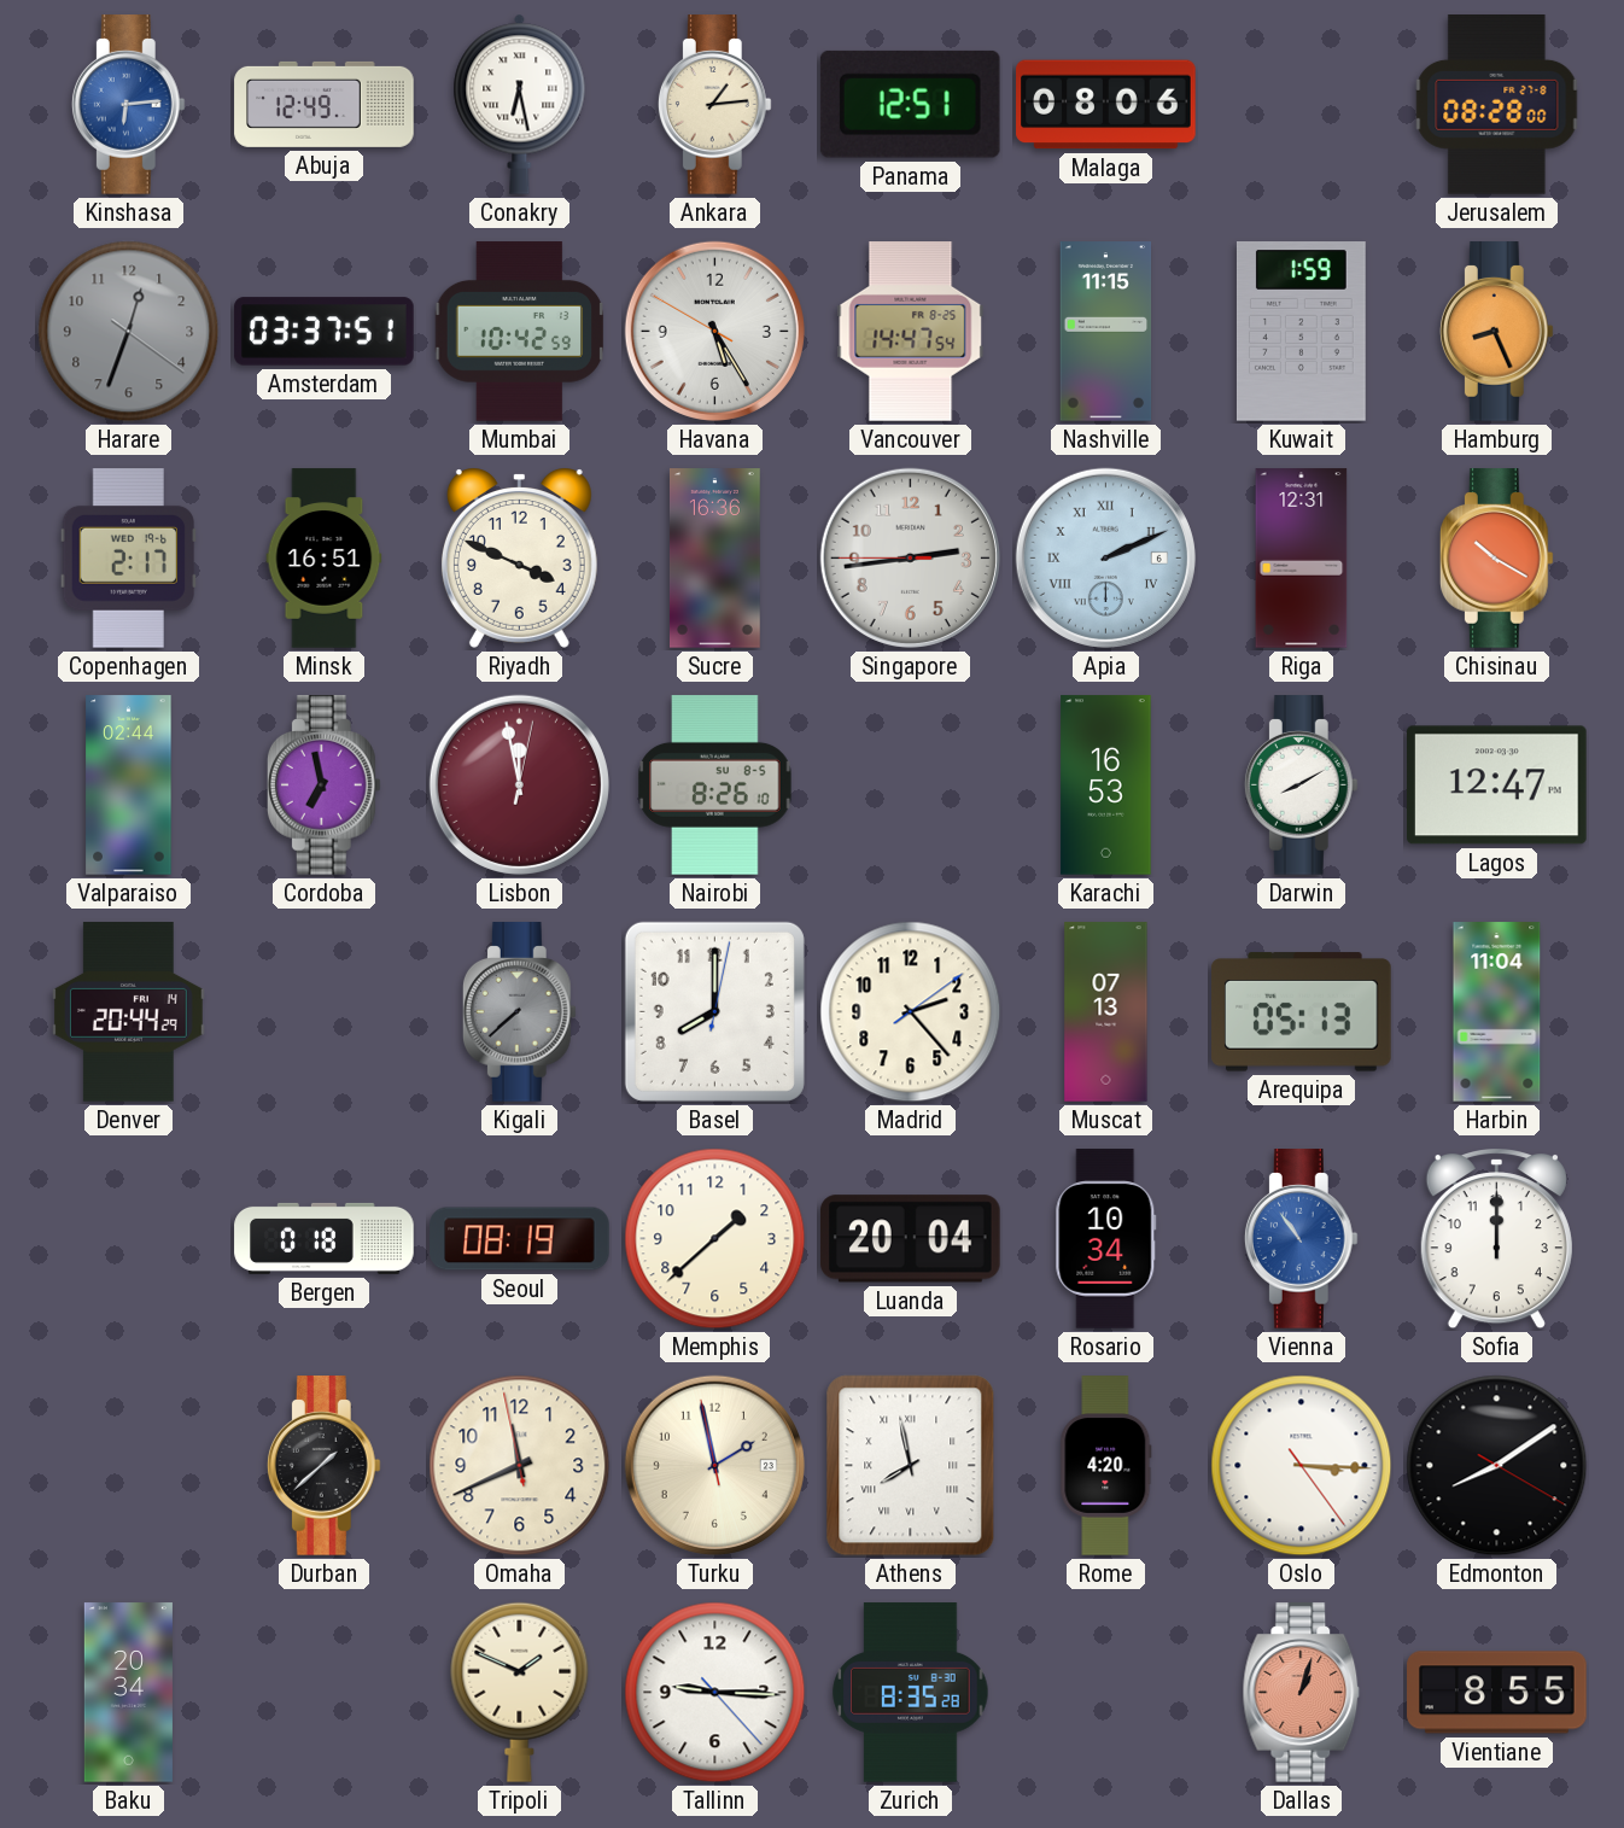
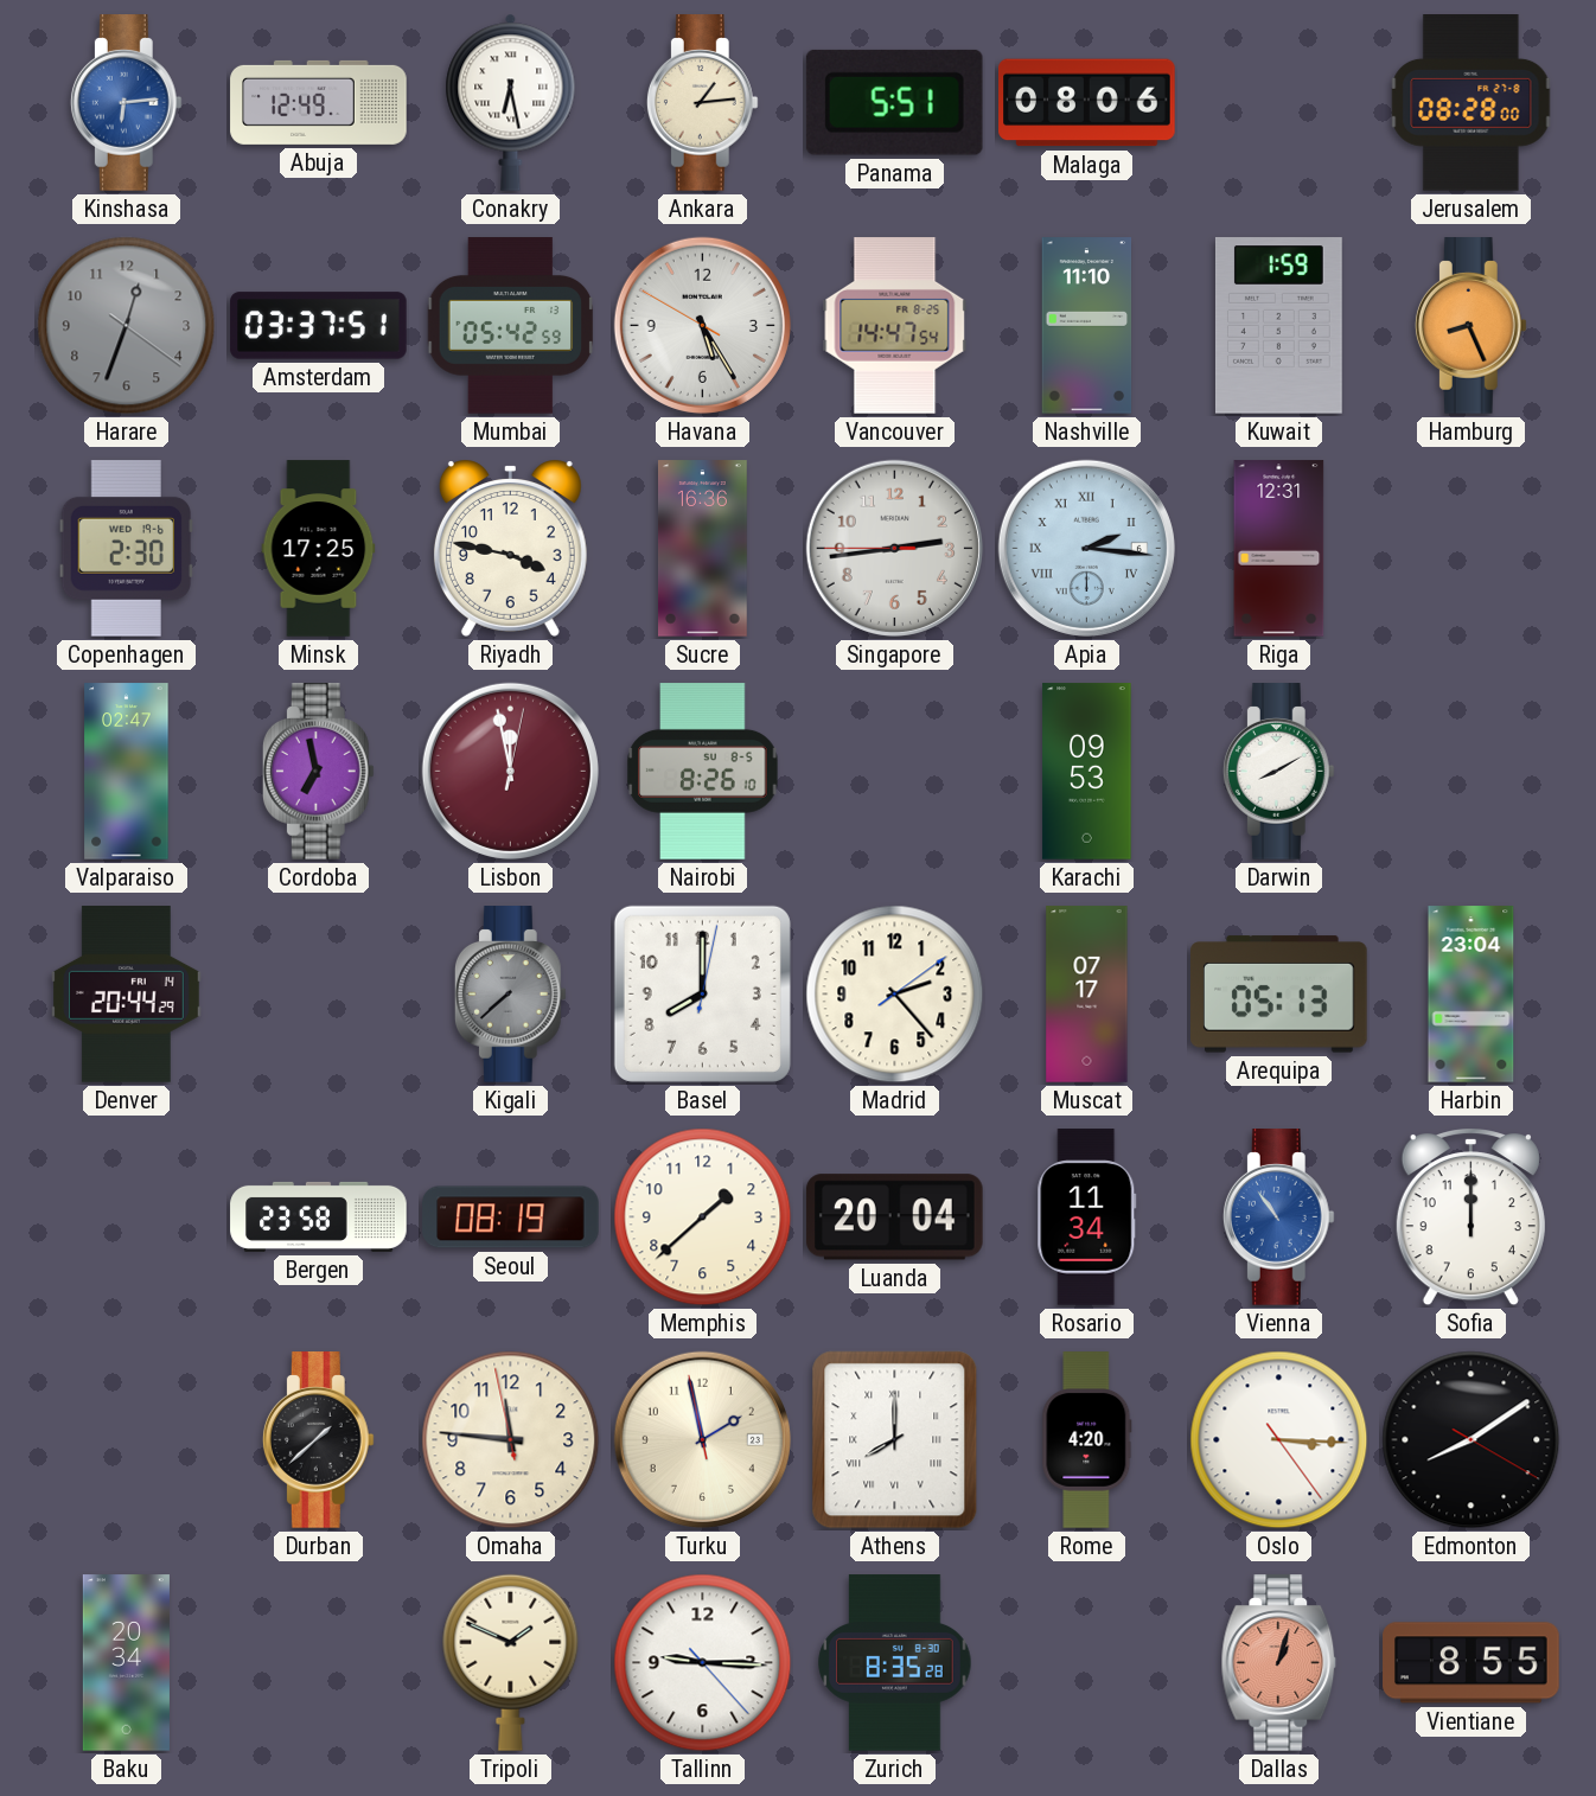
Panama: 12:51 -> 5:51
Mumbai: 10:42 -> 05:42
Nashville: 11:15 -> 11:10
Copenhagen: 2:17 -> 2:30
Minsk: 16:51 -> 17:25
Riyadh: 3:49 -> 3:47
Apia: 2:11 -> 2:16
Chisinau: 10:20 -> none
Valparaiso: 02:44 -> 02:47
Karachi: 16:53 -> 09:53
Lagos: 12:47 -> none
Muscat: 07:13 -> 07:17
Harbin: 11:04 -> 23:04
Bergen: 0:18 -> 23:58
Rosario: 10:34 -> 11:34
Omaha: 11:40 -> 11:45
Athens: 7:58 -> 8:00
